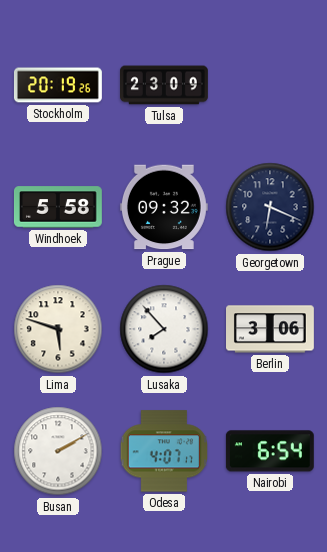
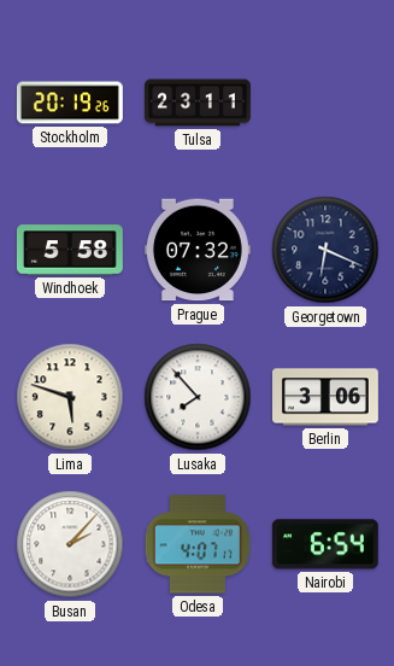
Tulsa: 23:09 -> 23:11
Prague: 09:32 -> 07:32
Busan: 2:10 -> 2:07
